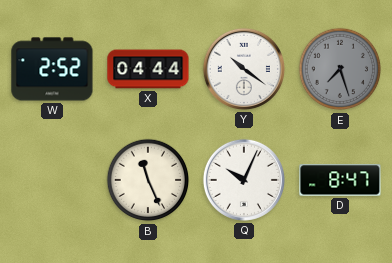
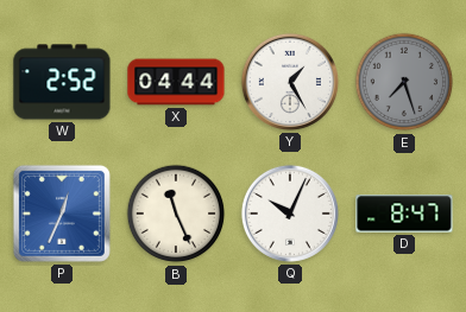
Y: 10:21 -> 1:25
P: none -> 12:34
